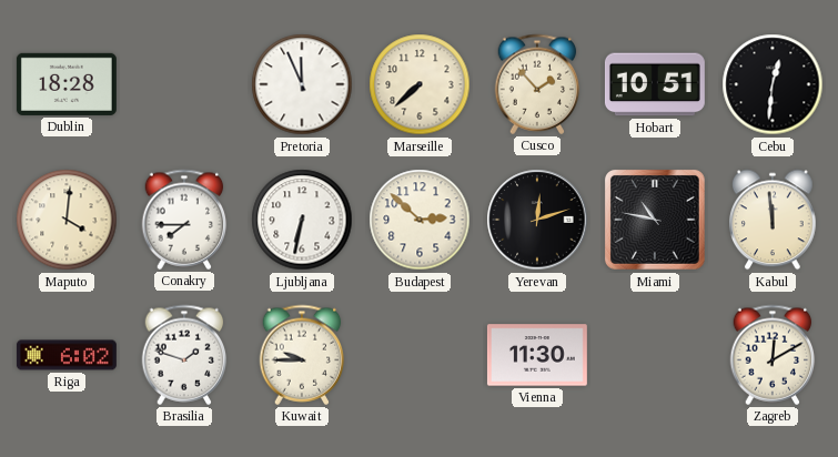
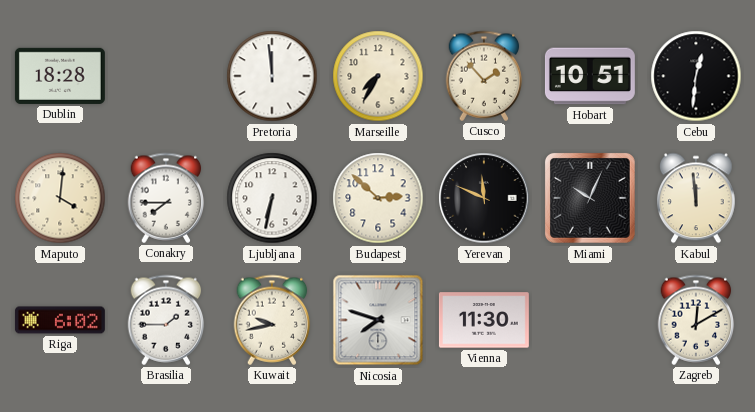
Pretoria: 11:56 -> 11:59
Marseille: 7:38 -> 7:35
Yerevan: 12:12 -> 11:49
Miami: 10:47 -> 10:04
Brasilia: 1:48 -> 1:45
Kuwait: 9:45 -> 9:43
Nicosia: none -> 7:48
